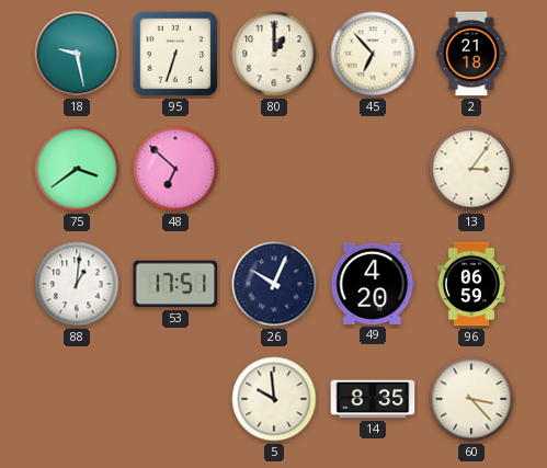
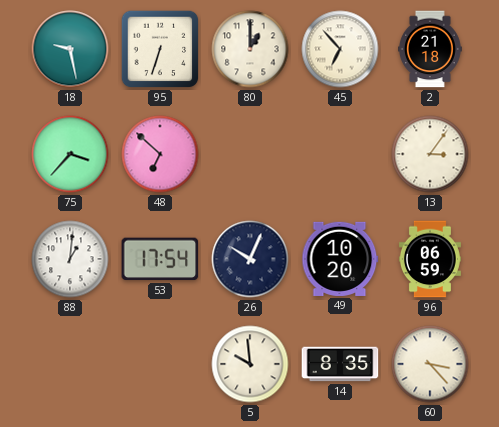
75: 3:39 -> 3:37
53: 17:51 -> 17:54
49: 4:20 -> 10:20
